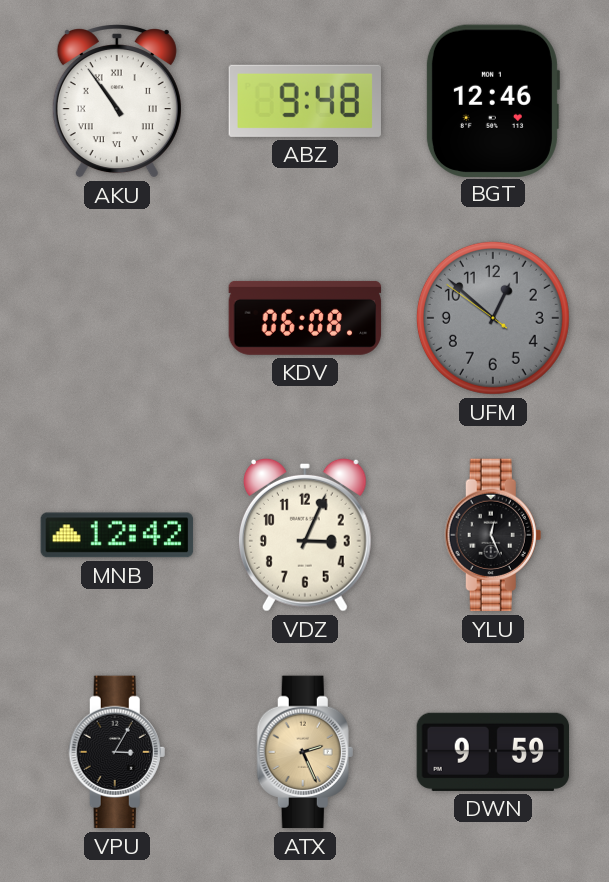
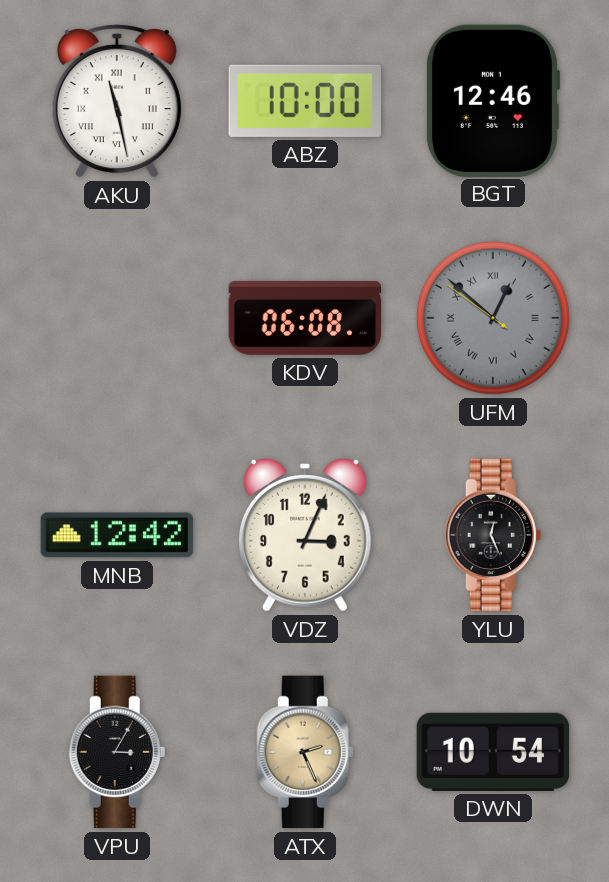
AKU: 10:54 -> 11:28
ABZ: 9:48 -> 10:00
UFM numerals: Arabic -> Roman
DWN: 9:59 -> 10:54
